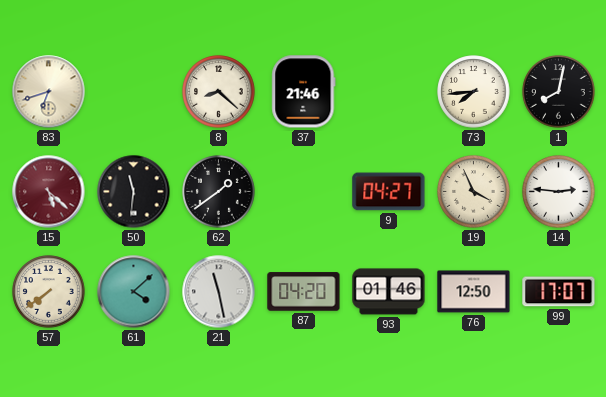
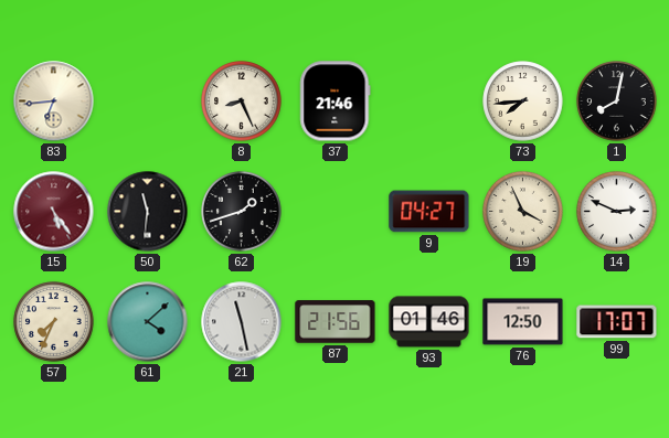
83: 6:42 -> 6:44
8: 8:22 -> 8:26
15: 5:22 -> 5:24
62: 1:39 -> 1:42
14: 2:46 -> 2:49
57: 7:39 -> 7:34
87: 04:20 -> 21:56
